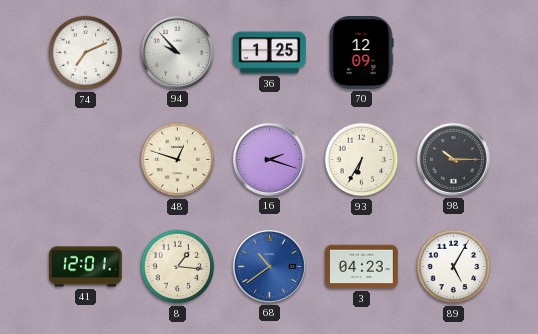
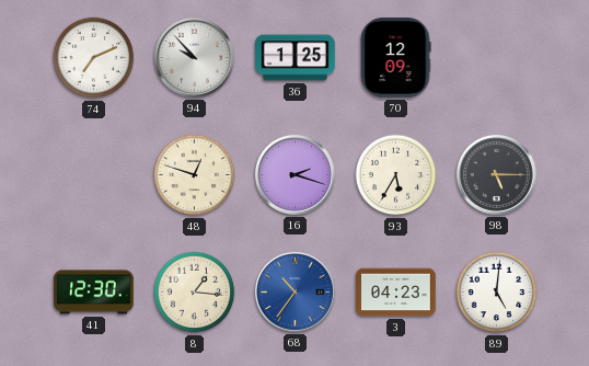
93: 6:35 -> 5:35
98: 10:15 -> 5:15
41: 12:01 -> 12:30
68: 10:39 -> 10:36
89: 5:05 -> 5:01
